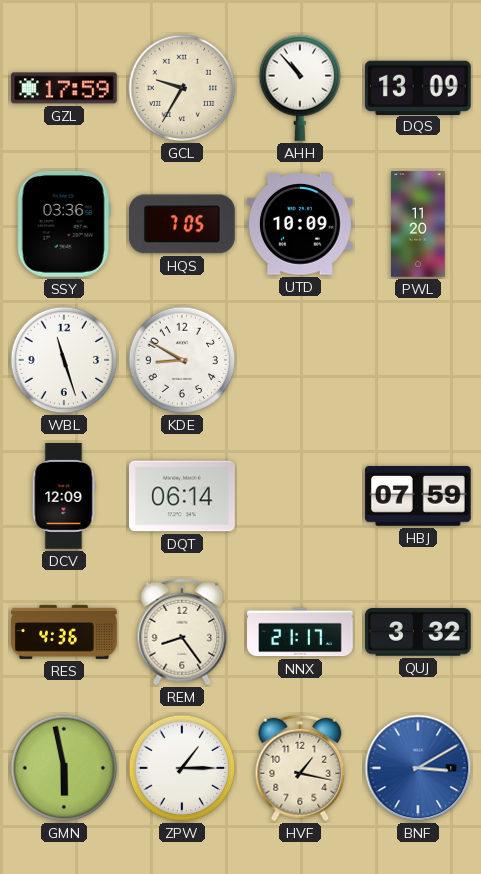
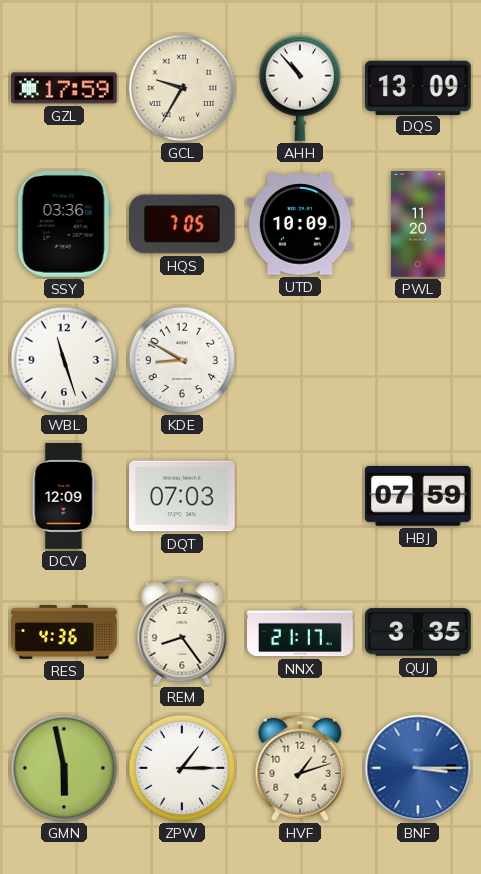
DQT: 06:14 -> 07:03
QUJ: 3:32 -> 3:35
HVF: 1:17 -> 1:12
BNF: 3:10 -> 3:15
